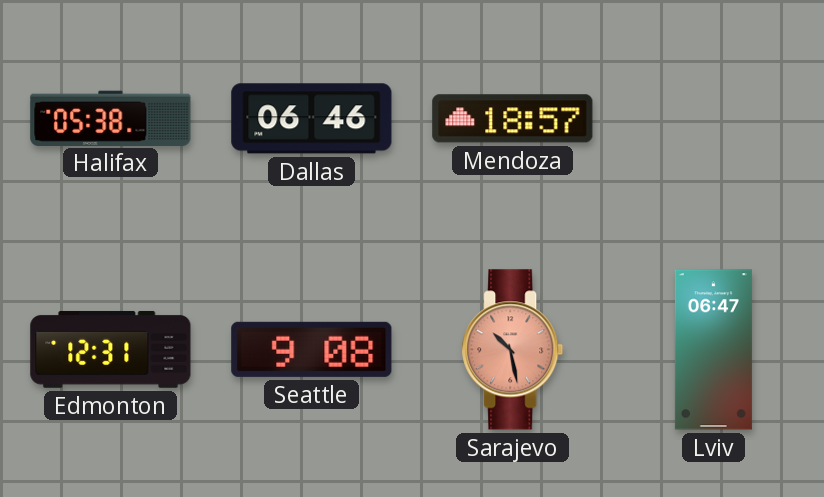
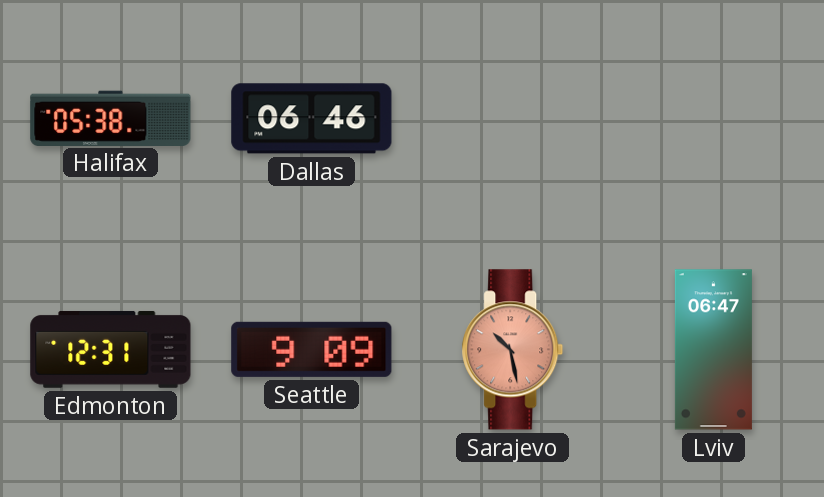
Mendoza: 18:57 -> none
Seattle: 9:08 -> 9:09
